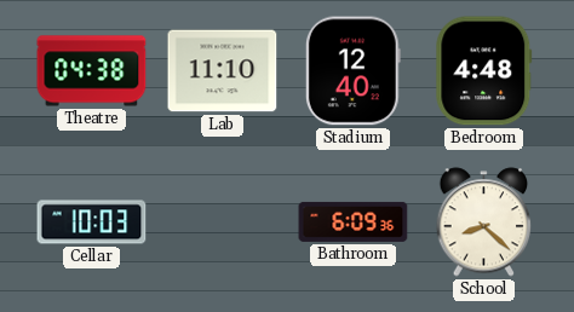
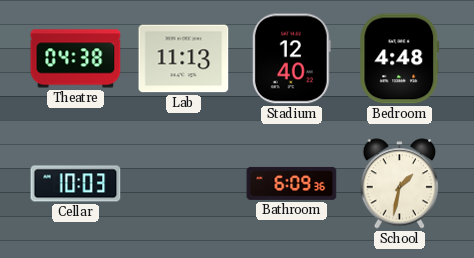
Lab: 11:10 -> 11:13
School: 8:22 -> 1:32
